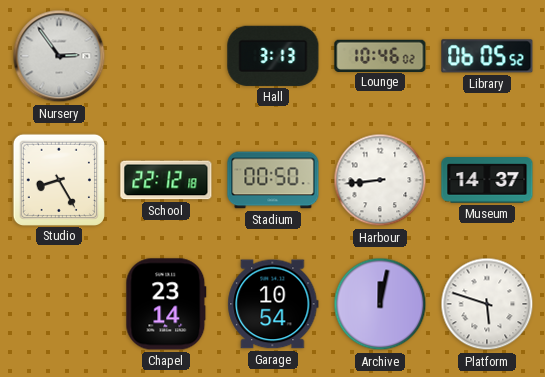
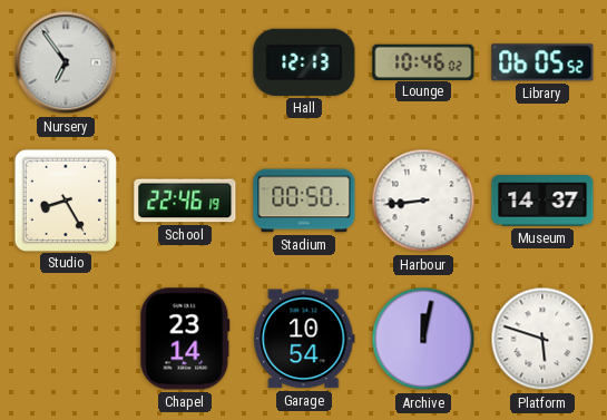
Nursery: 2:54 -> 6:54
Hall: 3:13 -> 12:13
School: 22:12 -> 22:46
